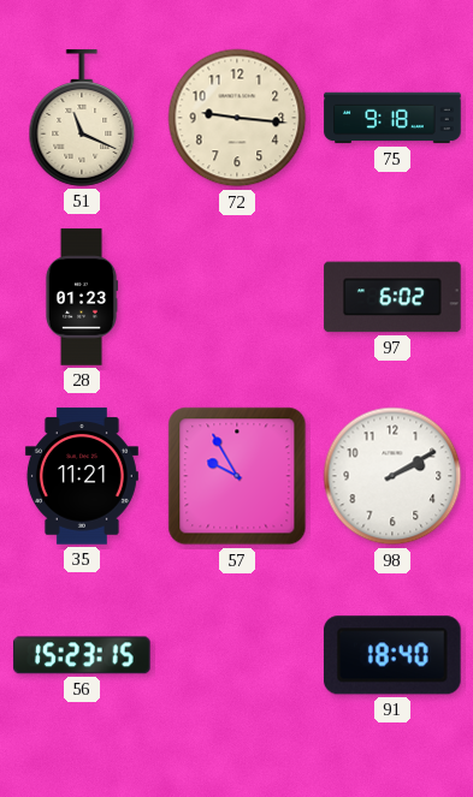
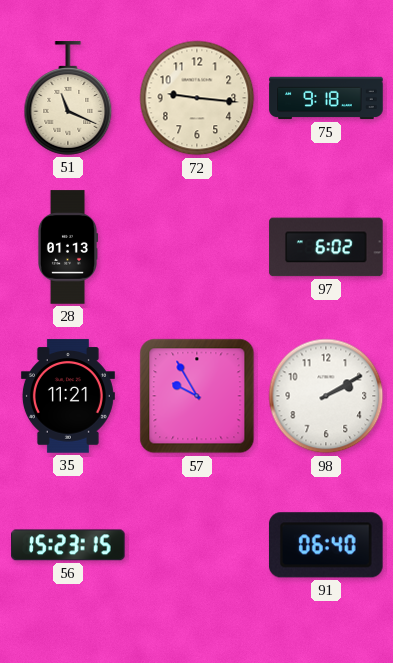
28: 01:23 -> 01:13
91: 18:40 -> 06:40
